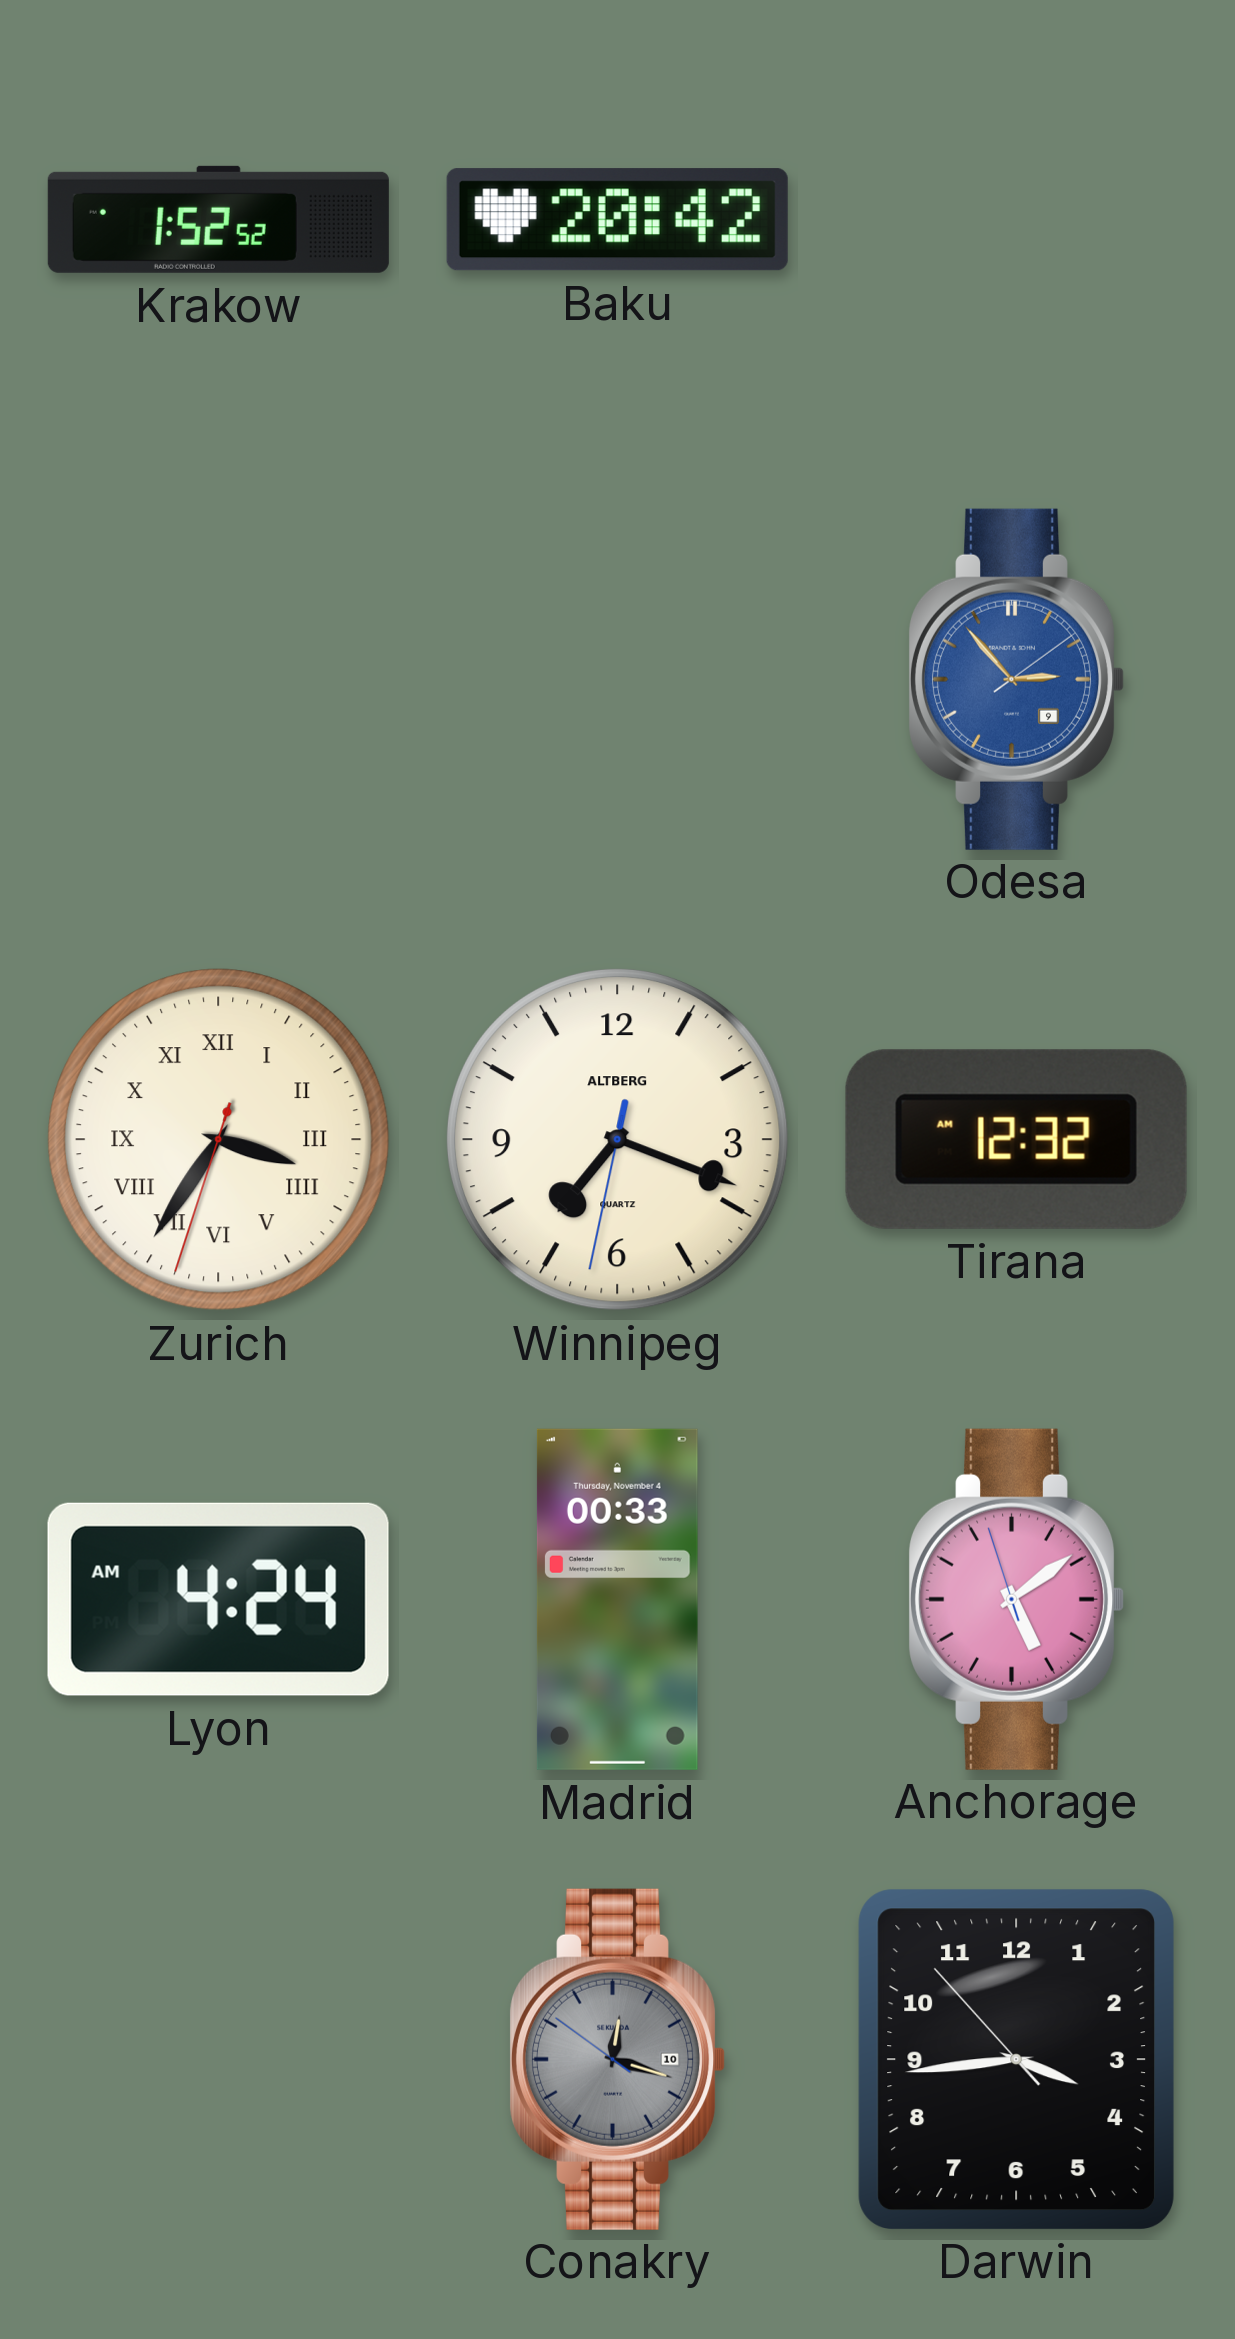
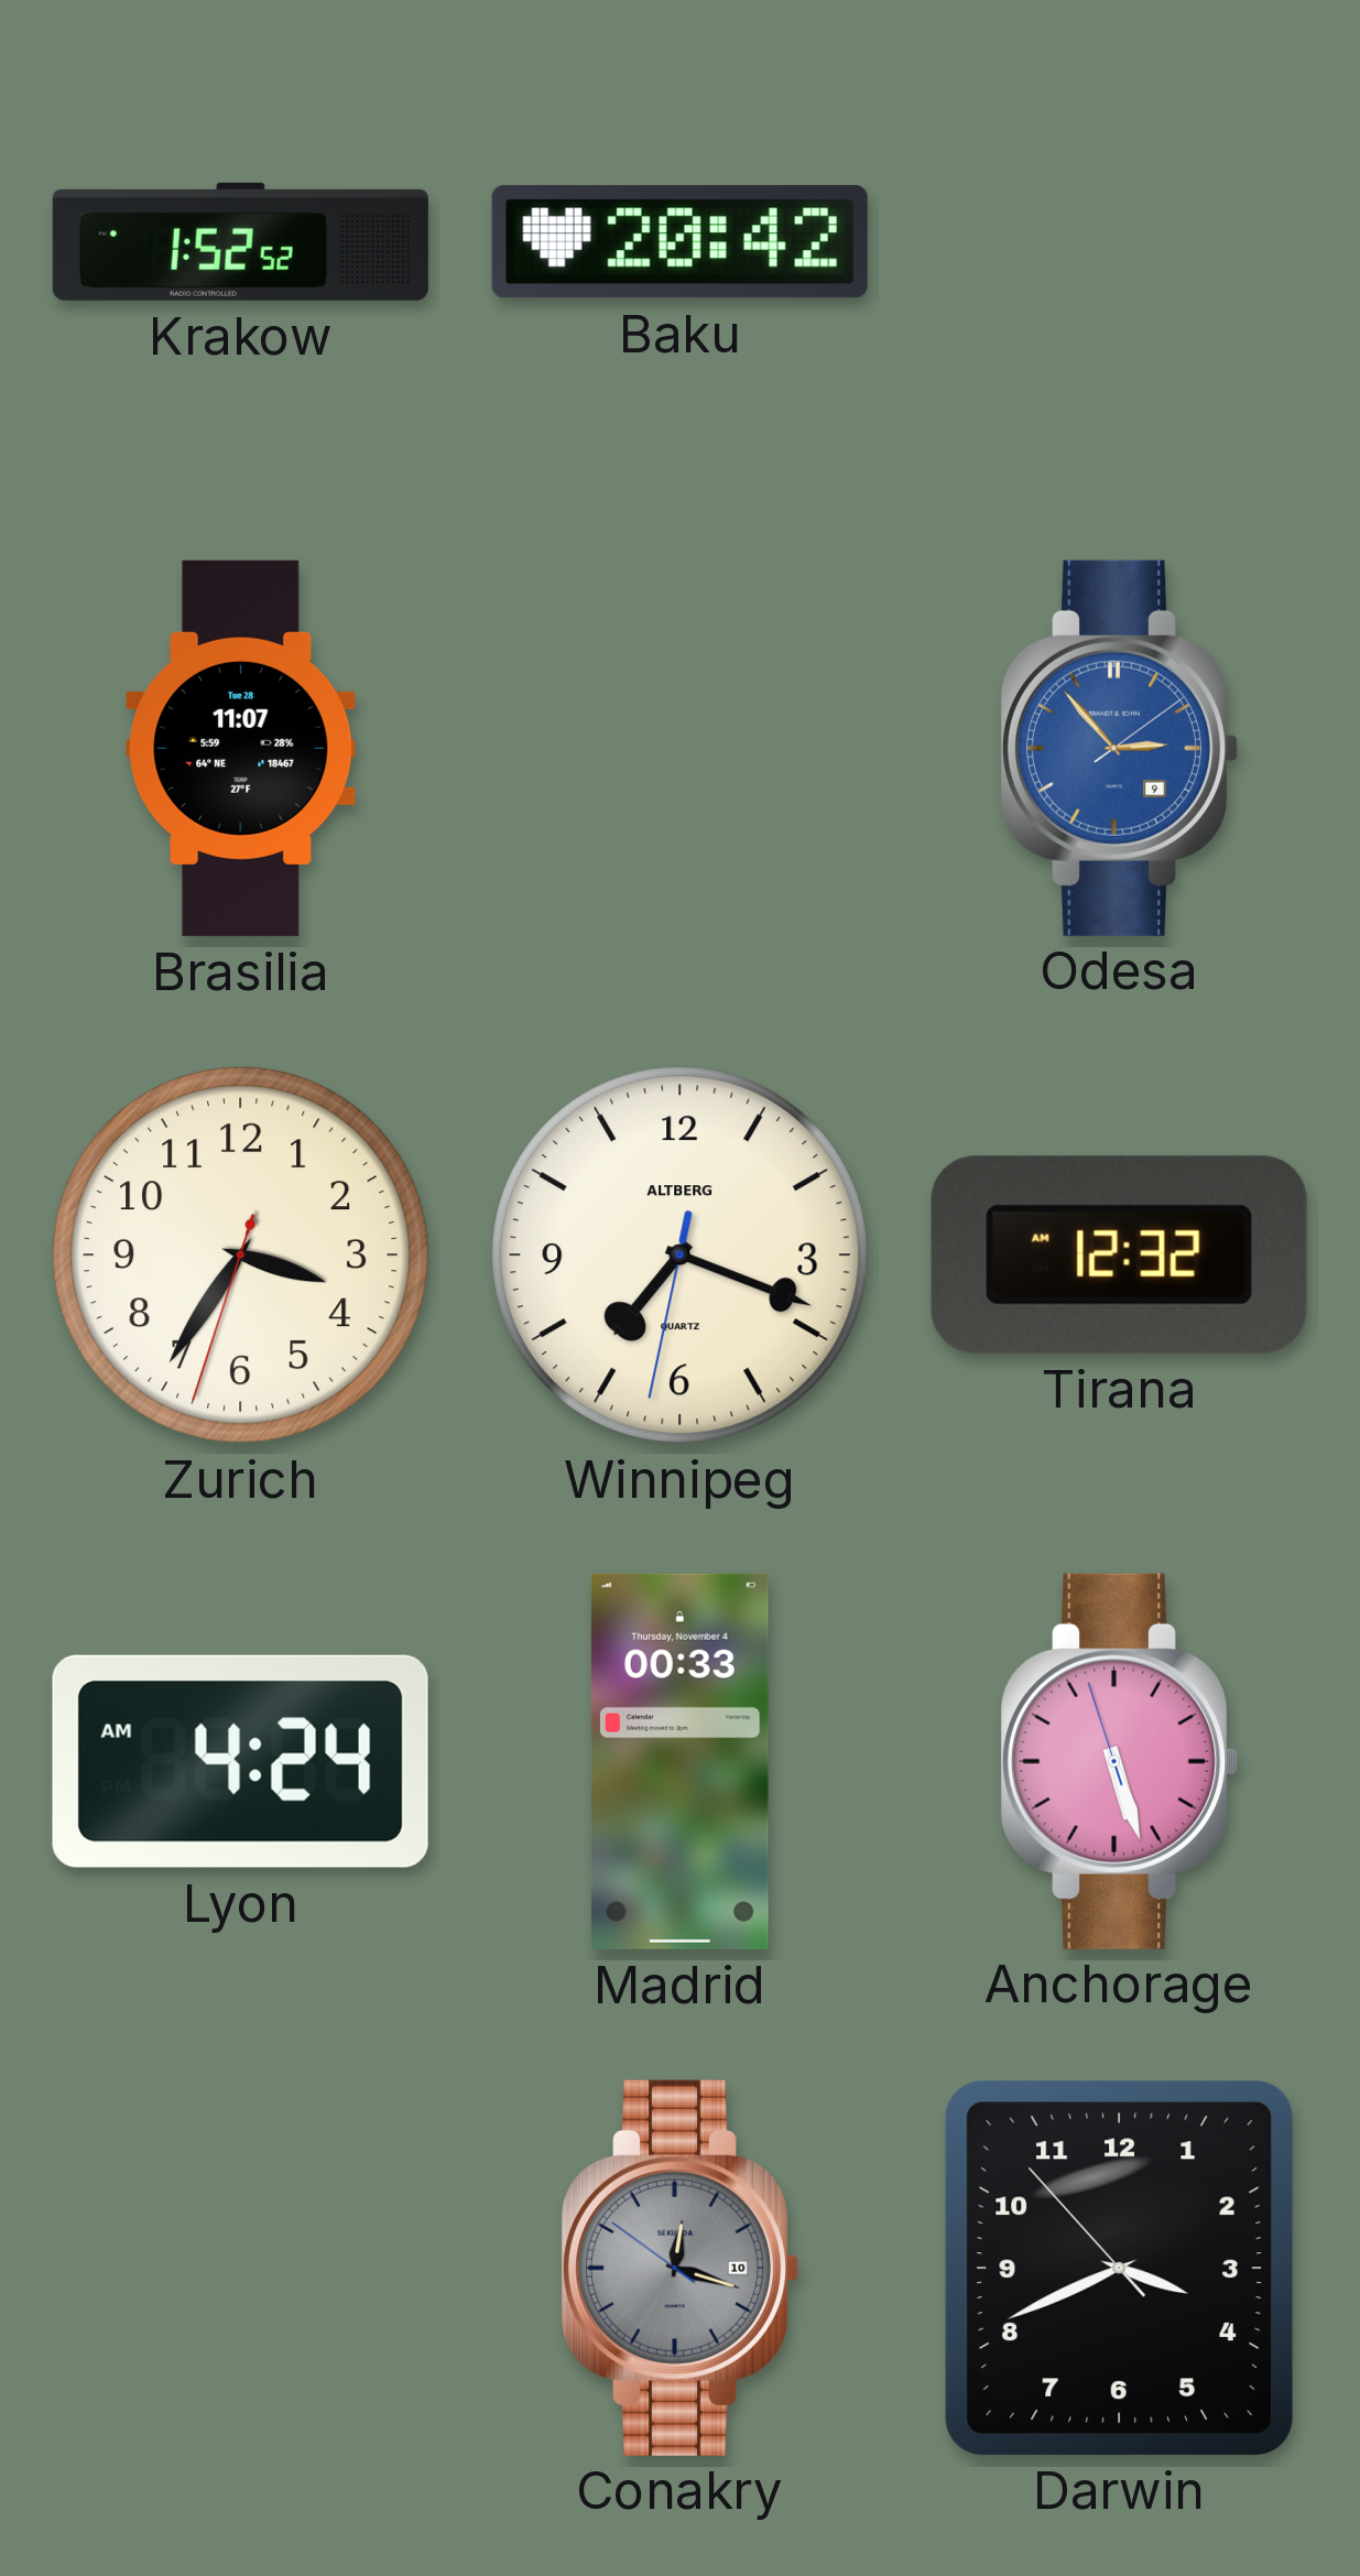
Brasilia: none -> 11:07
Zurich numerals: Roman -> Arabic
Anchorage: 5:08 -> 5:26
Darwin: 3:43 -> 3:40
